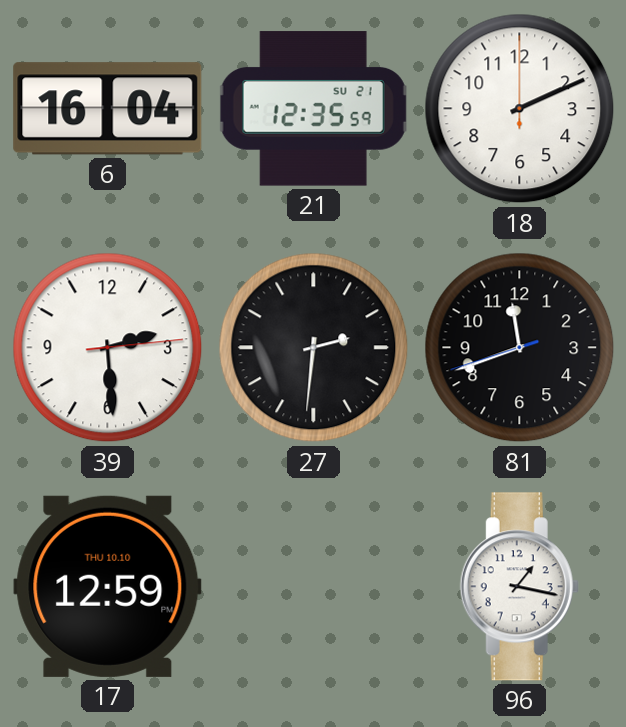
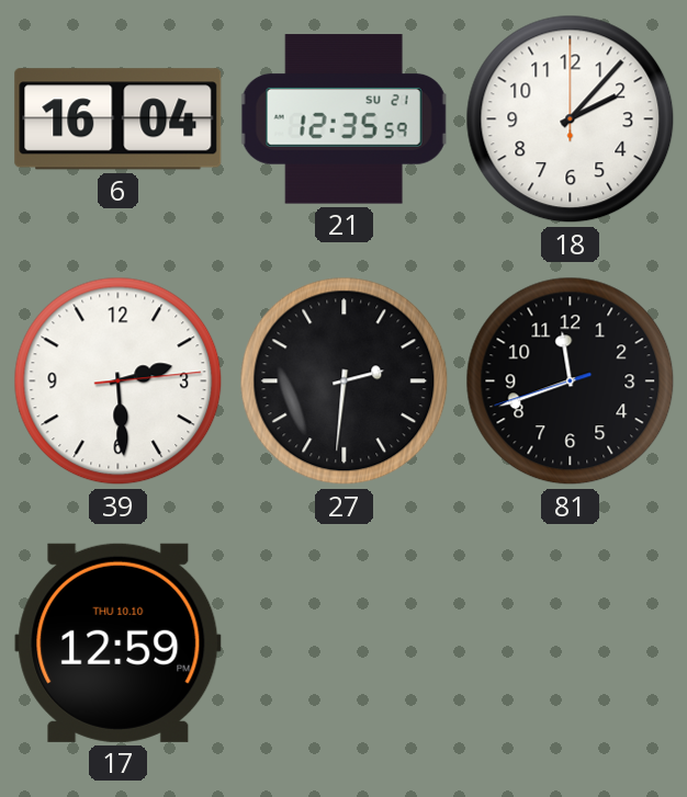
18: 2:11 -> 2:07
96: 1:17 -> none
